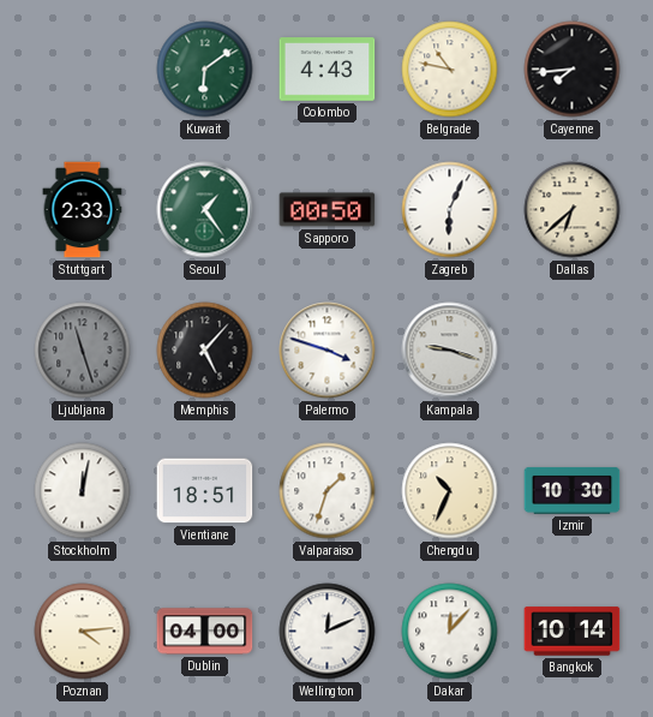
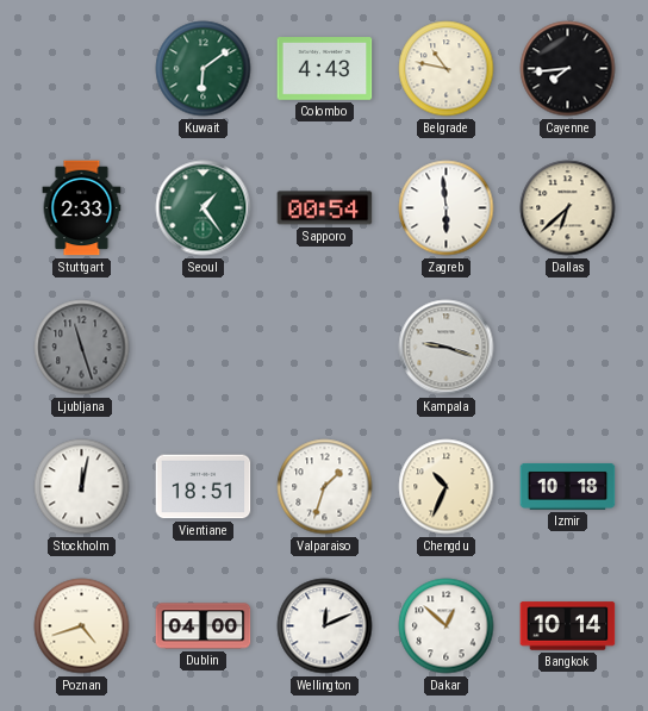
Sapporo: 00:50 -> 00:54
Zagreb: 6:04 -> 5:59
Memphis: 5:07 -> none
Palermo: 3:48 -> none
Izmir: 10:30 -> 10:18
Poznan: 4:14 -> 4:42
Dakar: 12:07 -> 12:52
